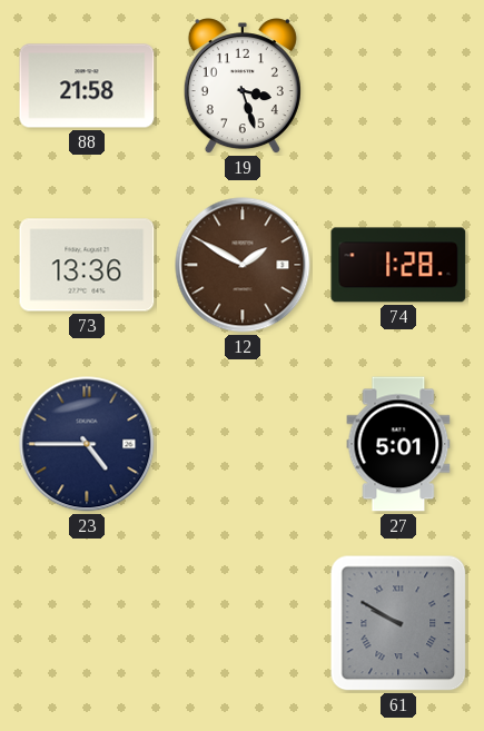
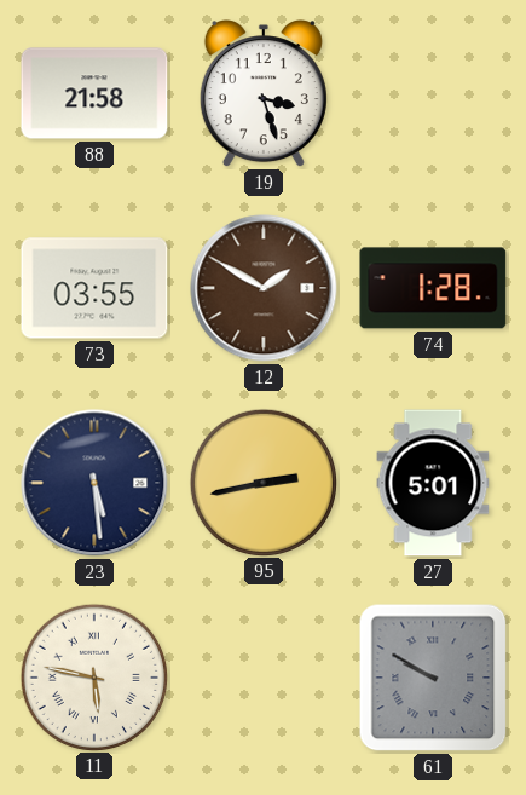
73: 13:36 -> 03:55
23: 4:45 -> 5:29
95: none -> 2:43
11: none -> 5:47
